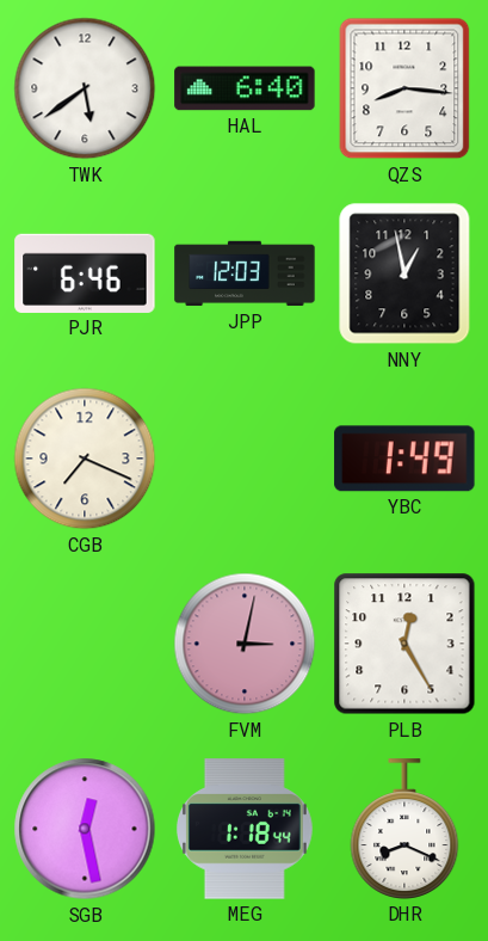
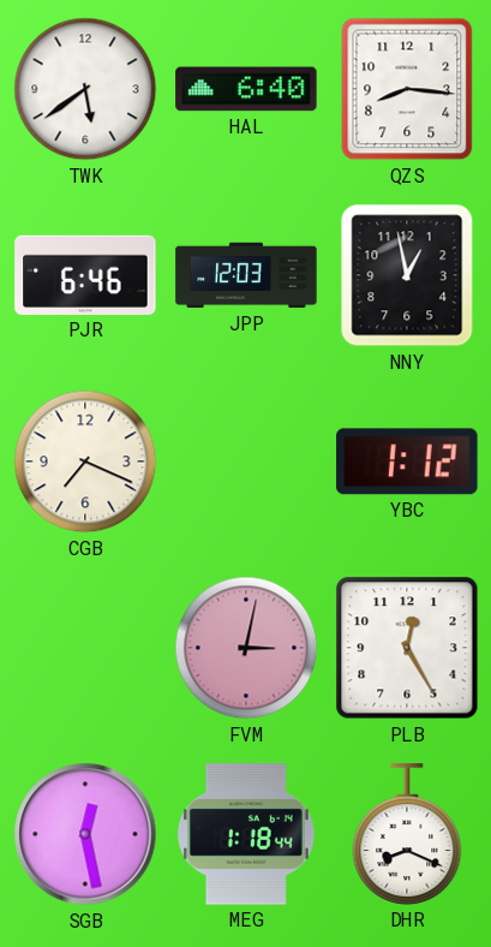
YBC: 1:49 -> 1:12
